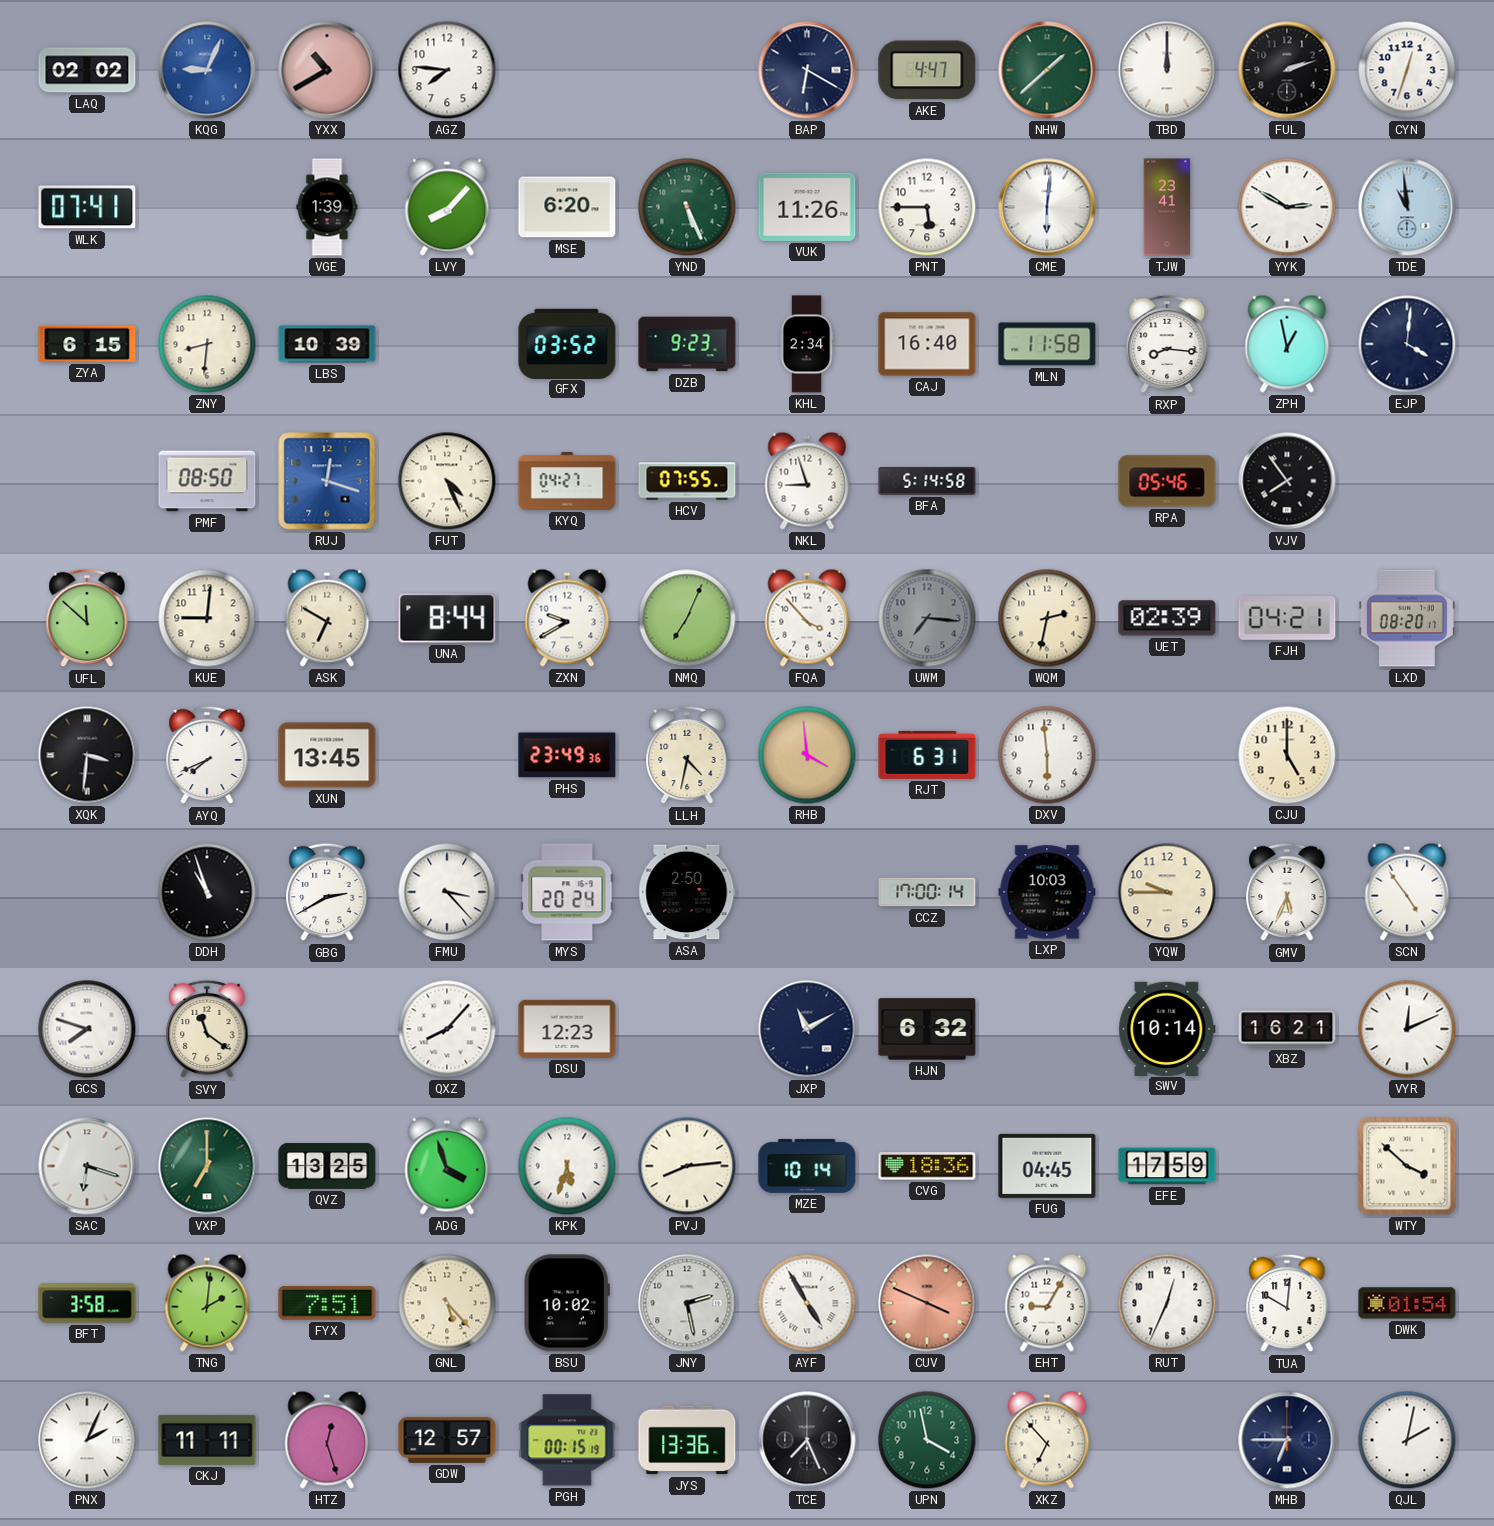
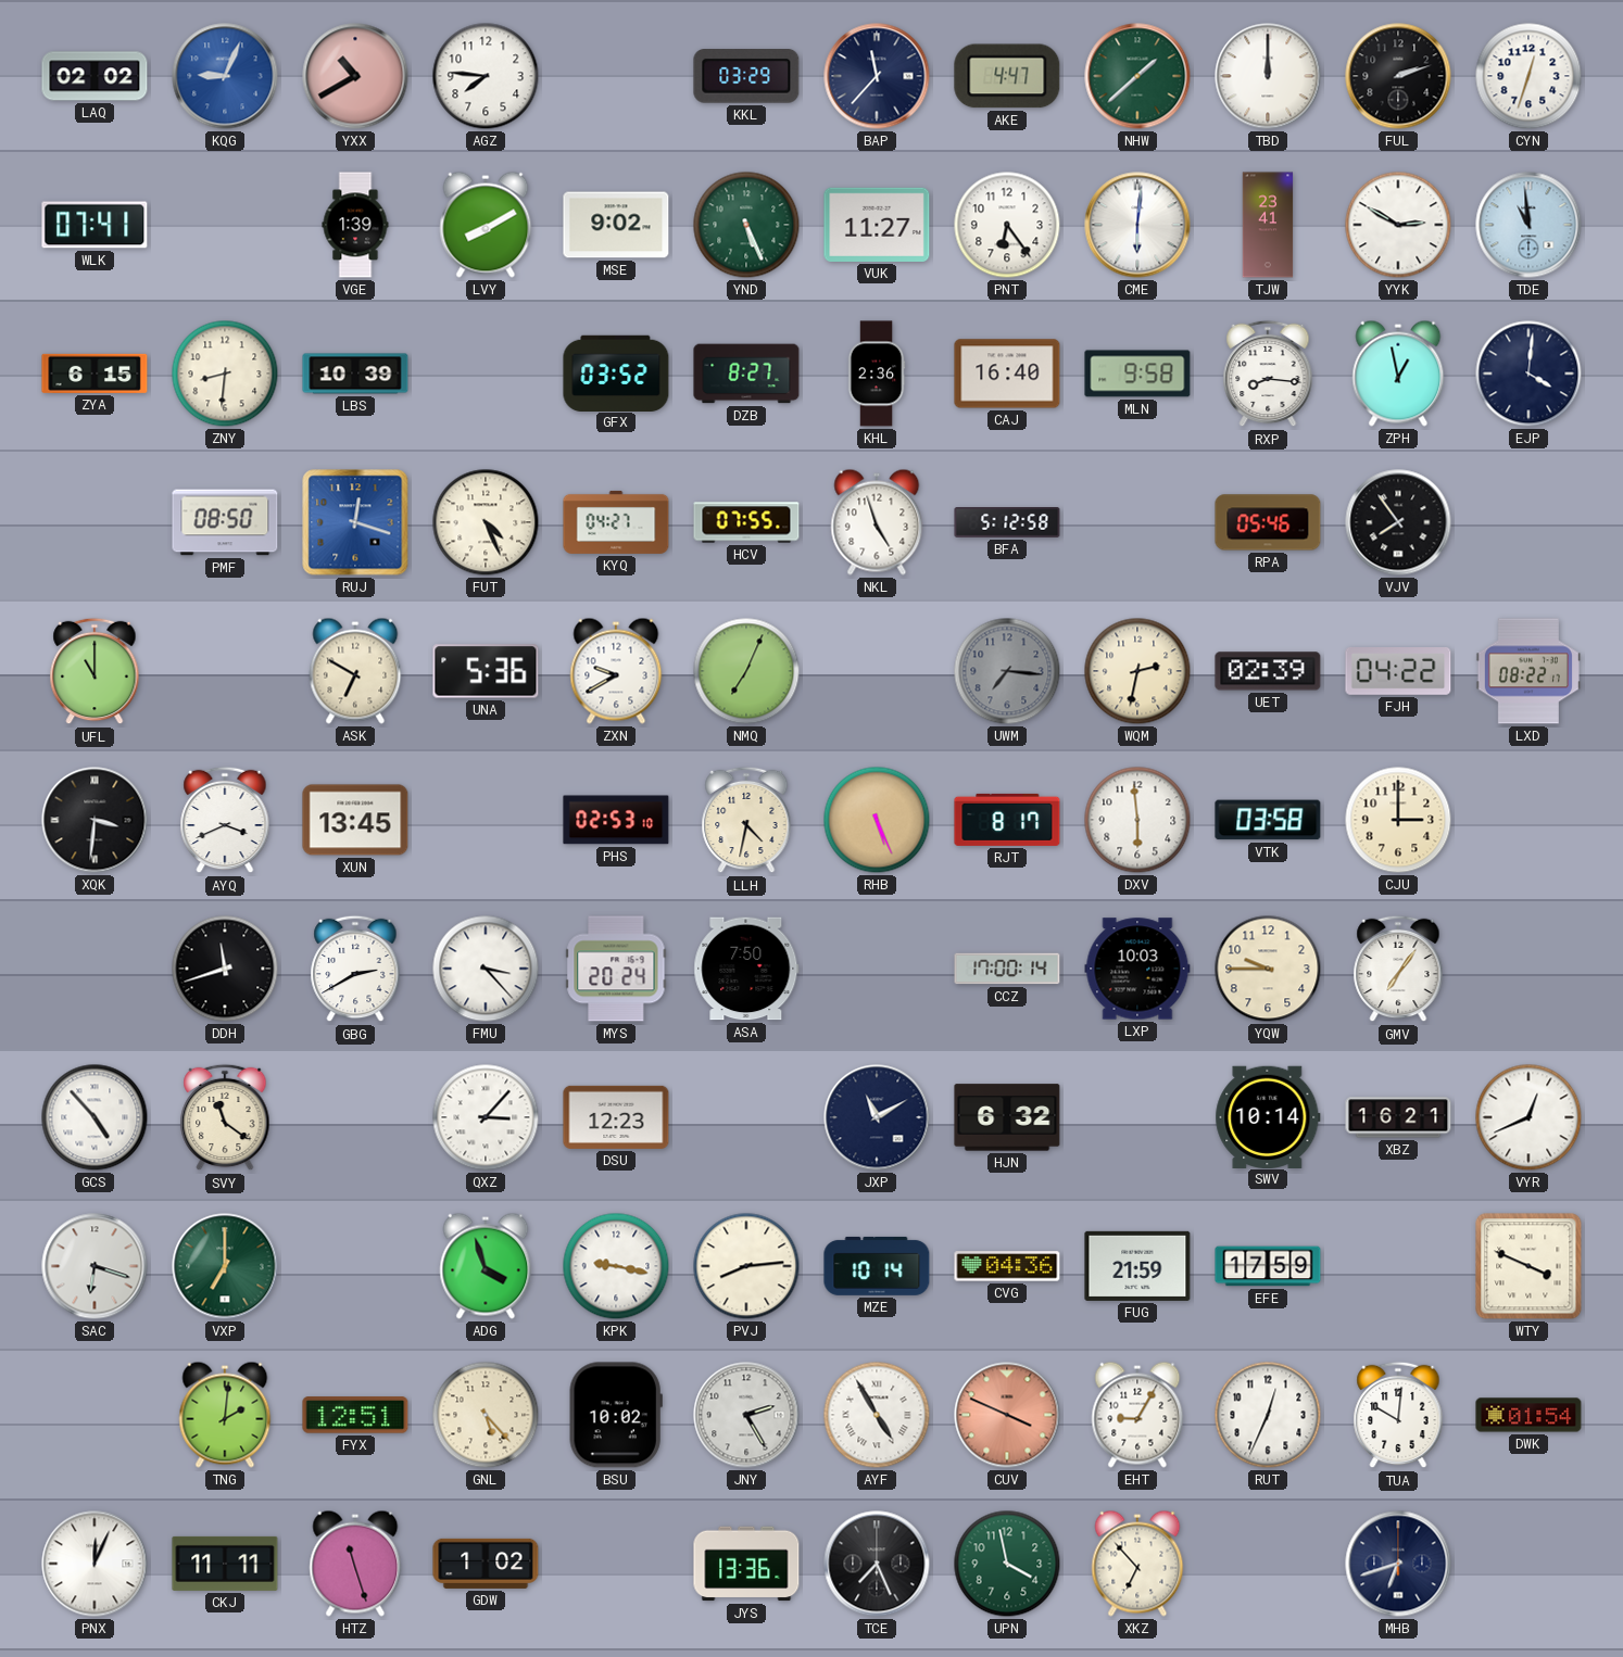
KKL: none -> 03:29
BAP: 6:20 -> 11:37
LVY: 8:07 -> 8:10
MSE: 6:20 -> 9:02
VUK: 11:26 -> 11:27
PNT: 5:45 -> 6:24
DZB: 9:23 -> 8:27
KHL: 2:34 -> 2:36
MLN: 11:58 -> 9:58
NKL: 8:57 -> 4:57
BFA: 5:14 -> 5:12
UFL: 11:52 -> 11:00
KUE: 9:01 -> none
UNA: 8:44 -> 5:36
FQA: 3:53 -> none
FJH: 04:21 -> 04:22
LXD: 08:20 -> 08:22
AYQ: 7:41 -> 3:41
PHS: 23:49 -> 02:53
RHB: 3:59 -> 5:26
RJT: 6:31 -> 8:17
VTK: none -> 03:58
CJU: 5:00 -> 3:00
DDH: 10:57 -> 11:42
ASA: 2:50 -> 7:50
GMV: 5:34 -> 7:06
SCN: 4:54 -> none
GCS: 7:48 -> 4:53
QXZ: 8:07 -> 3:07
VYR: 12:11 -> 12:41
QVZ: 13:25 -> none
KPK: 5:33 -> 9:17
CVG: 18:36 -> 04:36
FUG: 04:45 -> 21:59
WTY: 3:52 -> 3:49
BFT: 3:58 -> none
FYX: 7:51 -> 12:51
JNY: 2:28 -> 2:25
PNX: 2:04 -> 12:04
HTZ: 12:27 -> 11:27
GDW: 12:57 -> 1:02
PGH: 00:15 -> none
MHB: 6:45 -> 6:42
QJL: 2:02 -> none
